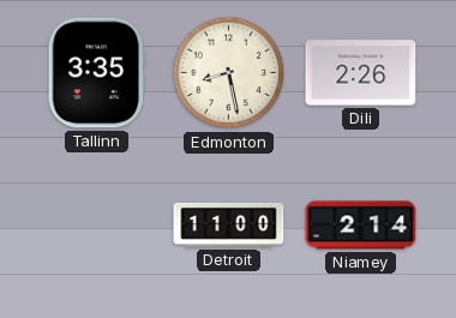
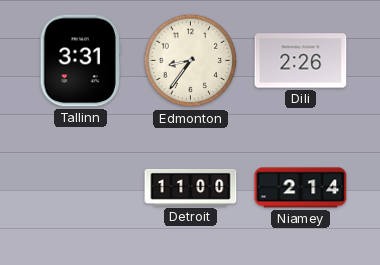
Tallinn: 3:35 -> 3:31
Edmonton: 8:28 -> 8:36
